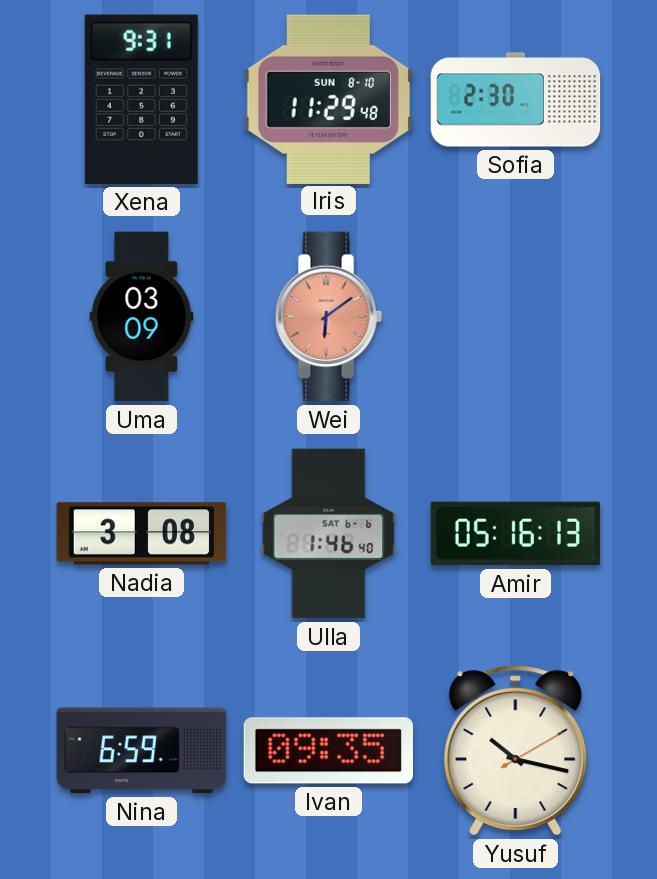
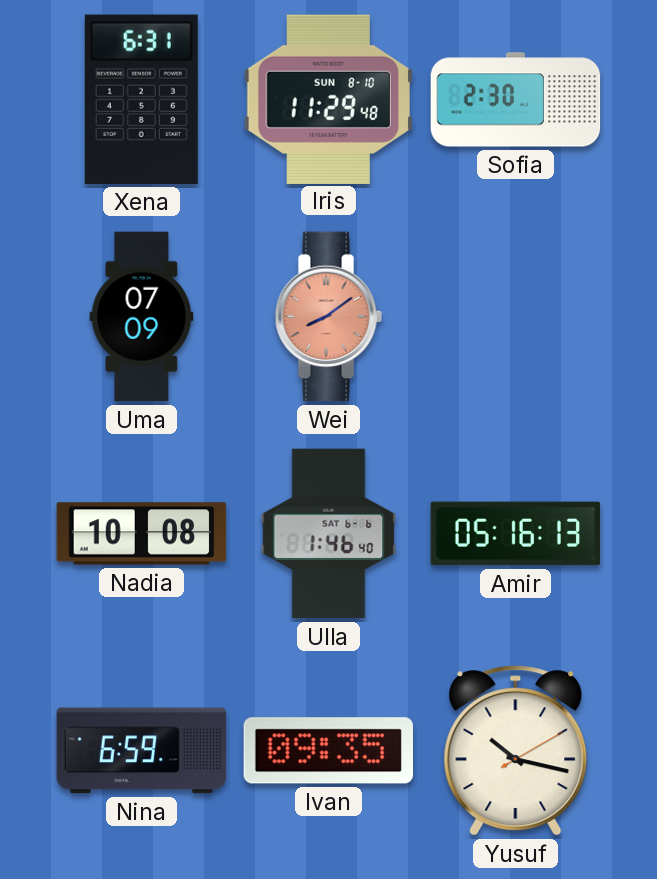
Xena: 9:31 -> 6:31
Uma: 03:09 -> 07:09
Wei: 6:09 -> 8:09
Nadia: 3:08 -> 10:08
